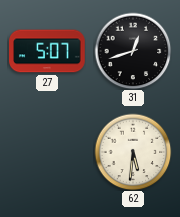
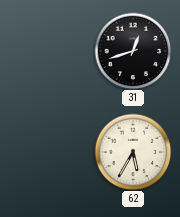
27: 5:07 -> none
62: 5:31 -> 5:35
